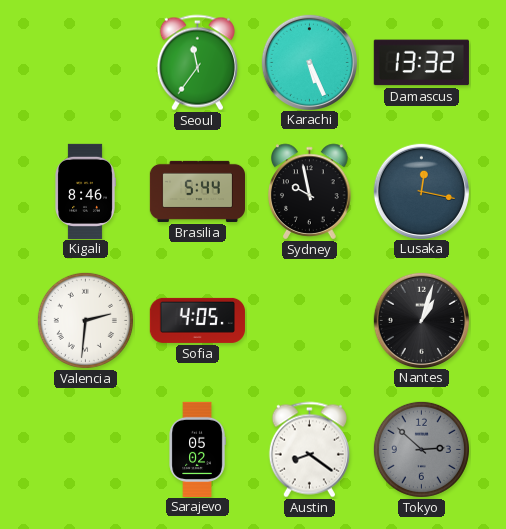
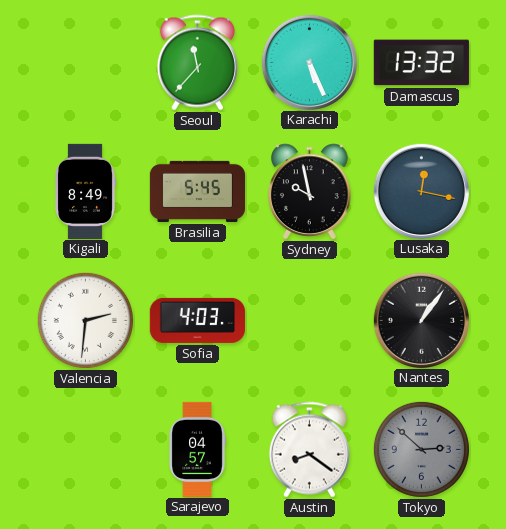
Seoul: 11:36 -> 11:37
Kigali: 8:46 -> 8:49
Brasilia: 5:44 -> 5:45
Sofia: 4:05 -> 4:03
Nantes: 1:03 -> 1:06
Sarajevo: 05:02 -> 04:57
